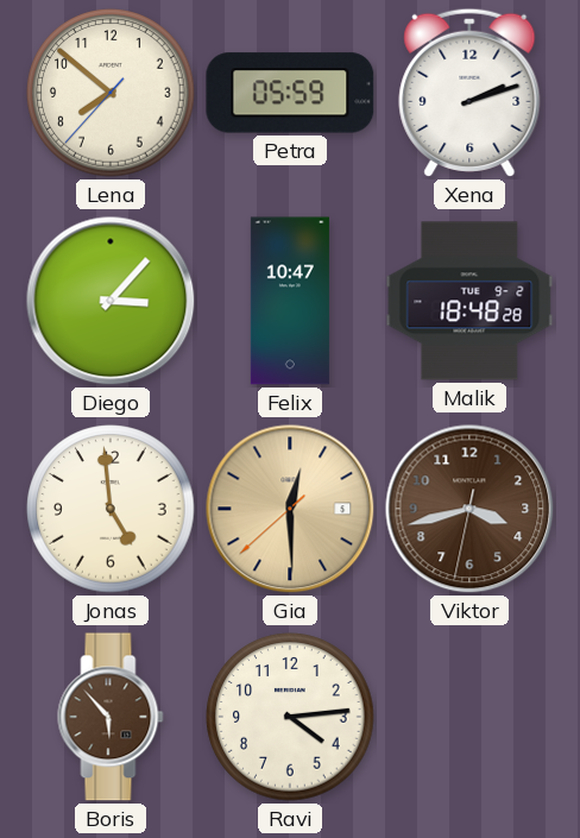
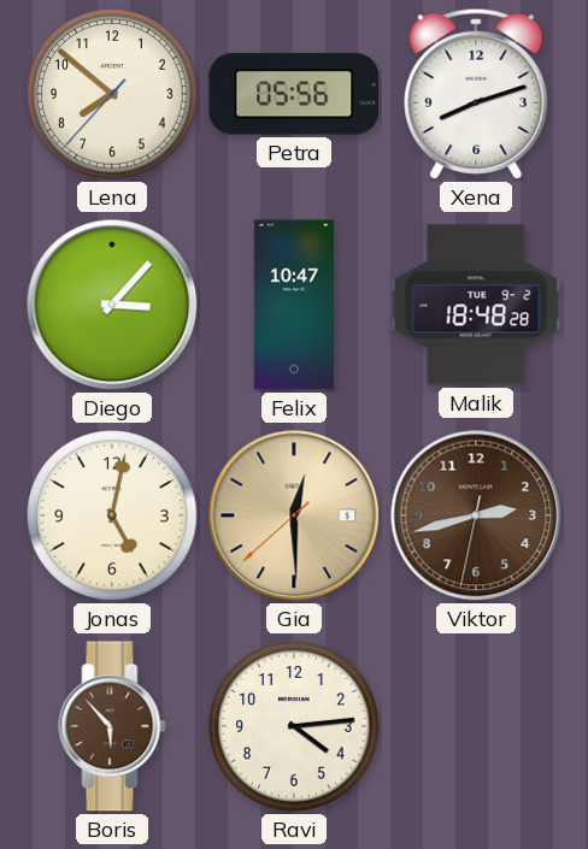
Petra: 05:59 -> 05:56
Xena: 2:12 -> 8:12
Jonas: 4:59 -> 5:02
Viktor: 3:42 -> 2:42
